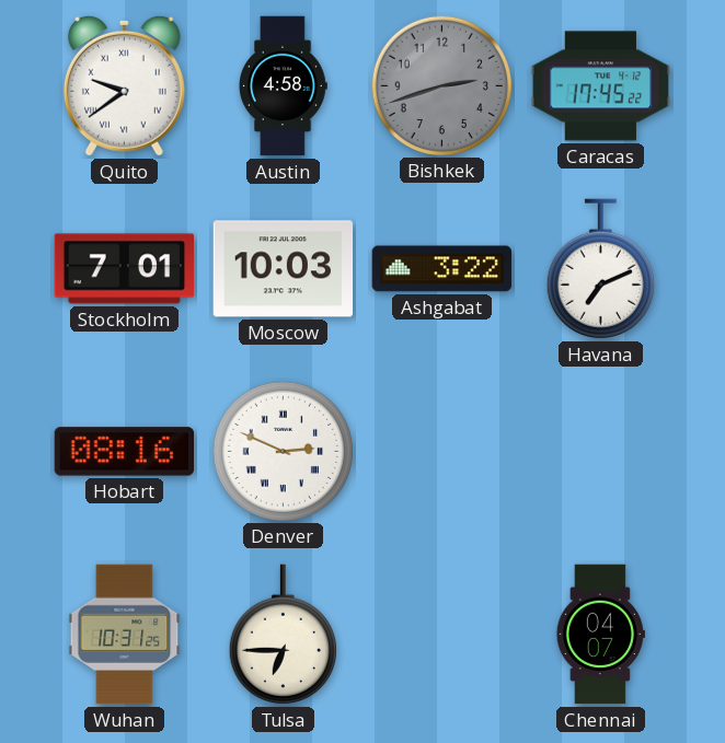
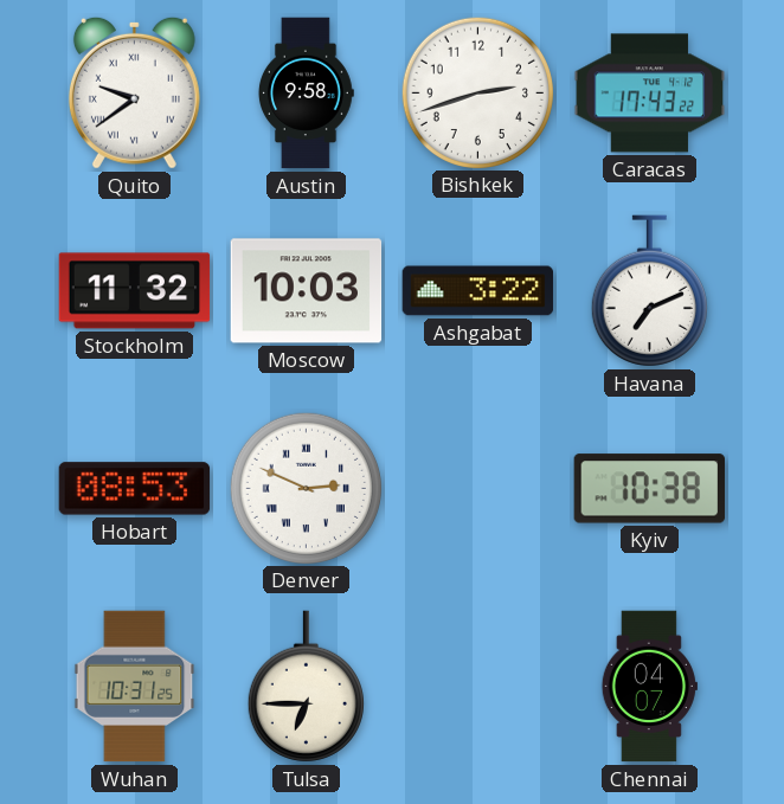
Austin: 4:58 -> 9:58
Bishkek dial: grey -> white
Caracas: 17:45 -> 17:43
Stockholm: 7:01 -> 11:32
Hobart: 08:16 -> 08:53
Kyiv: none -> 10:38
